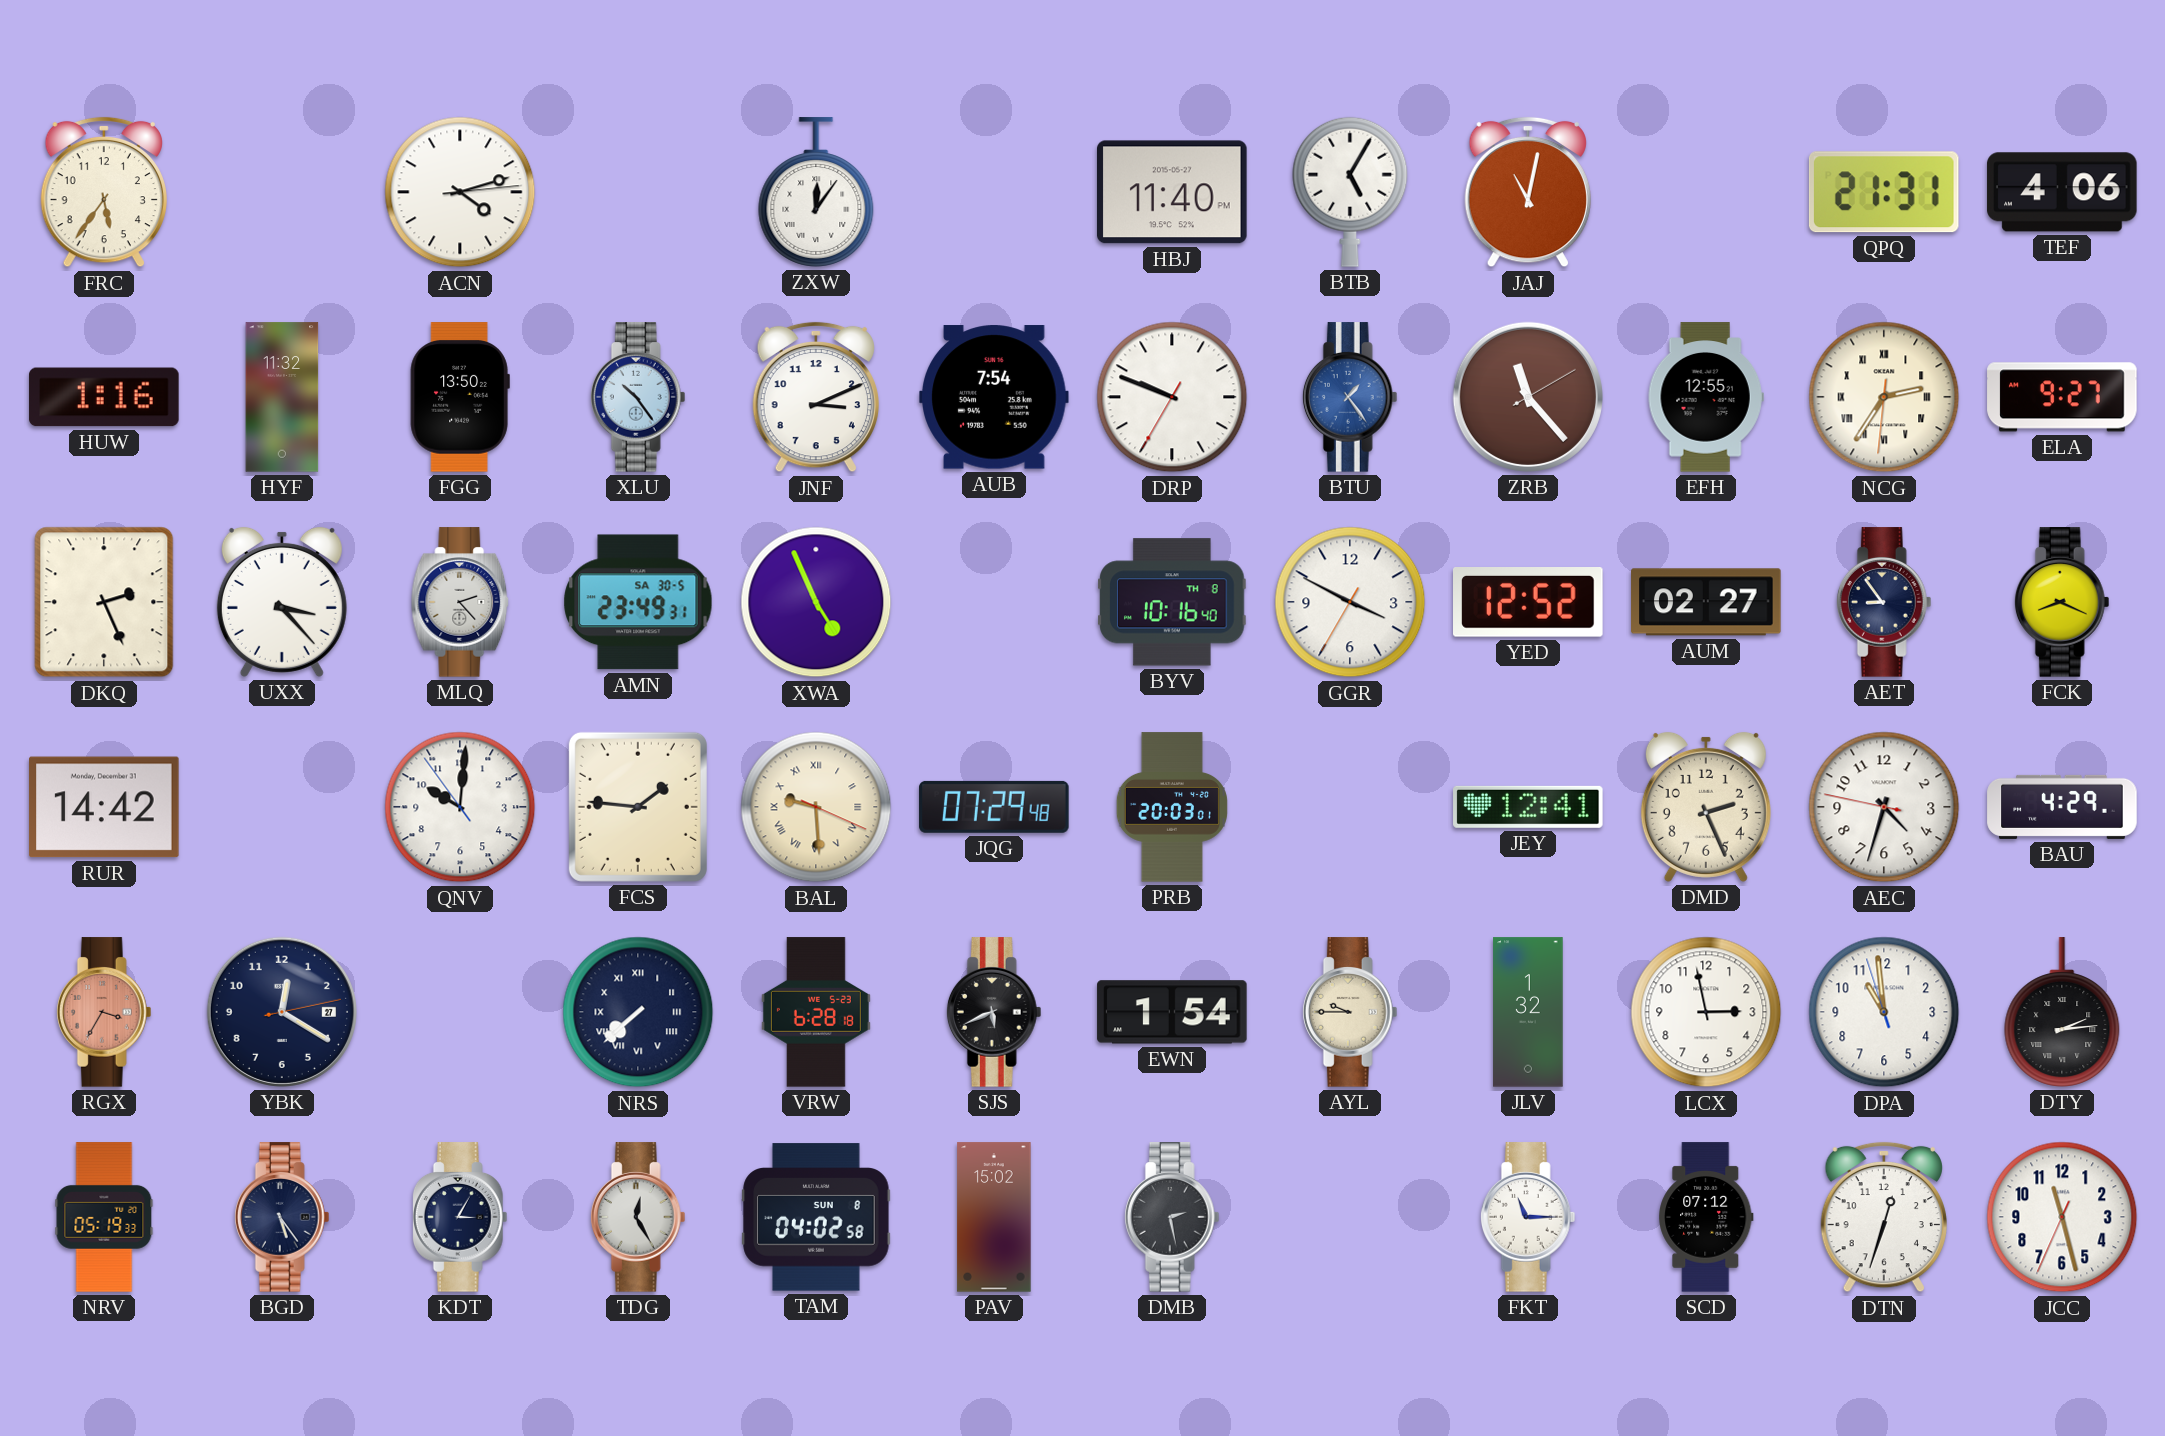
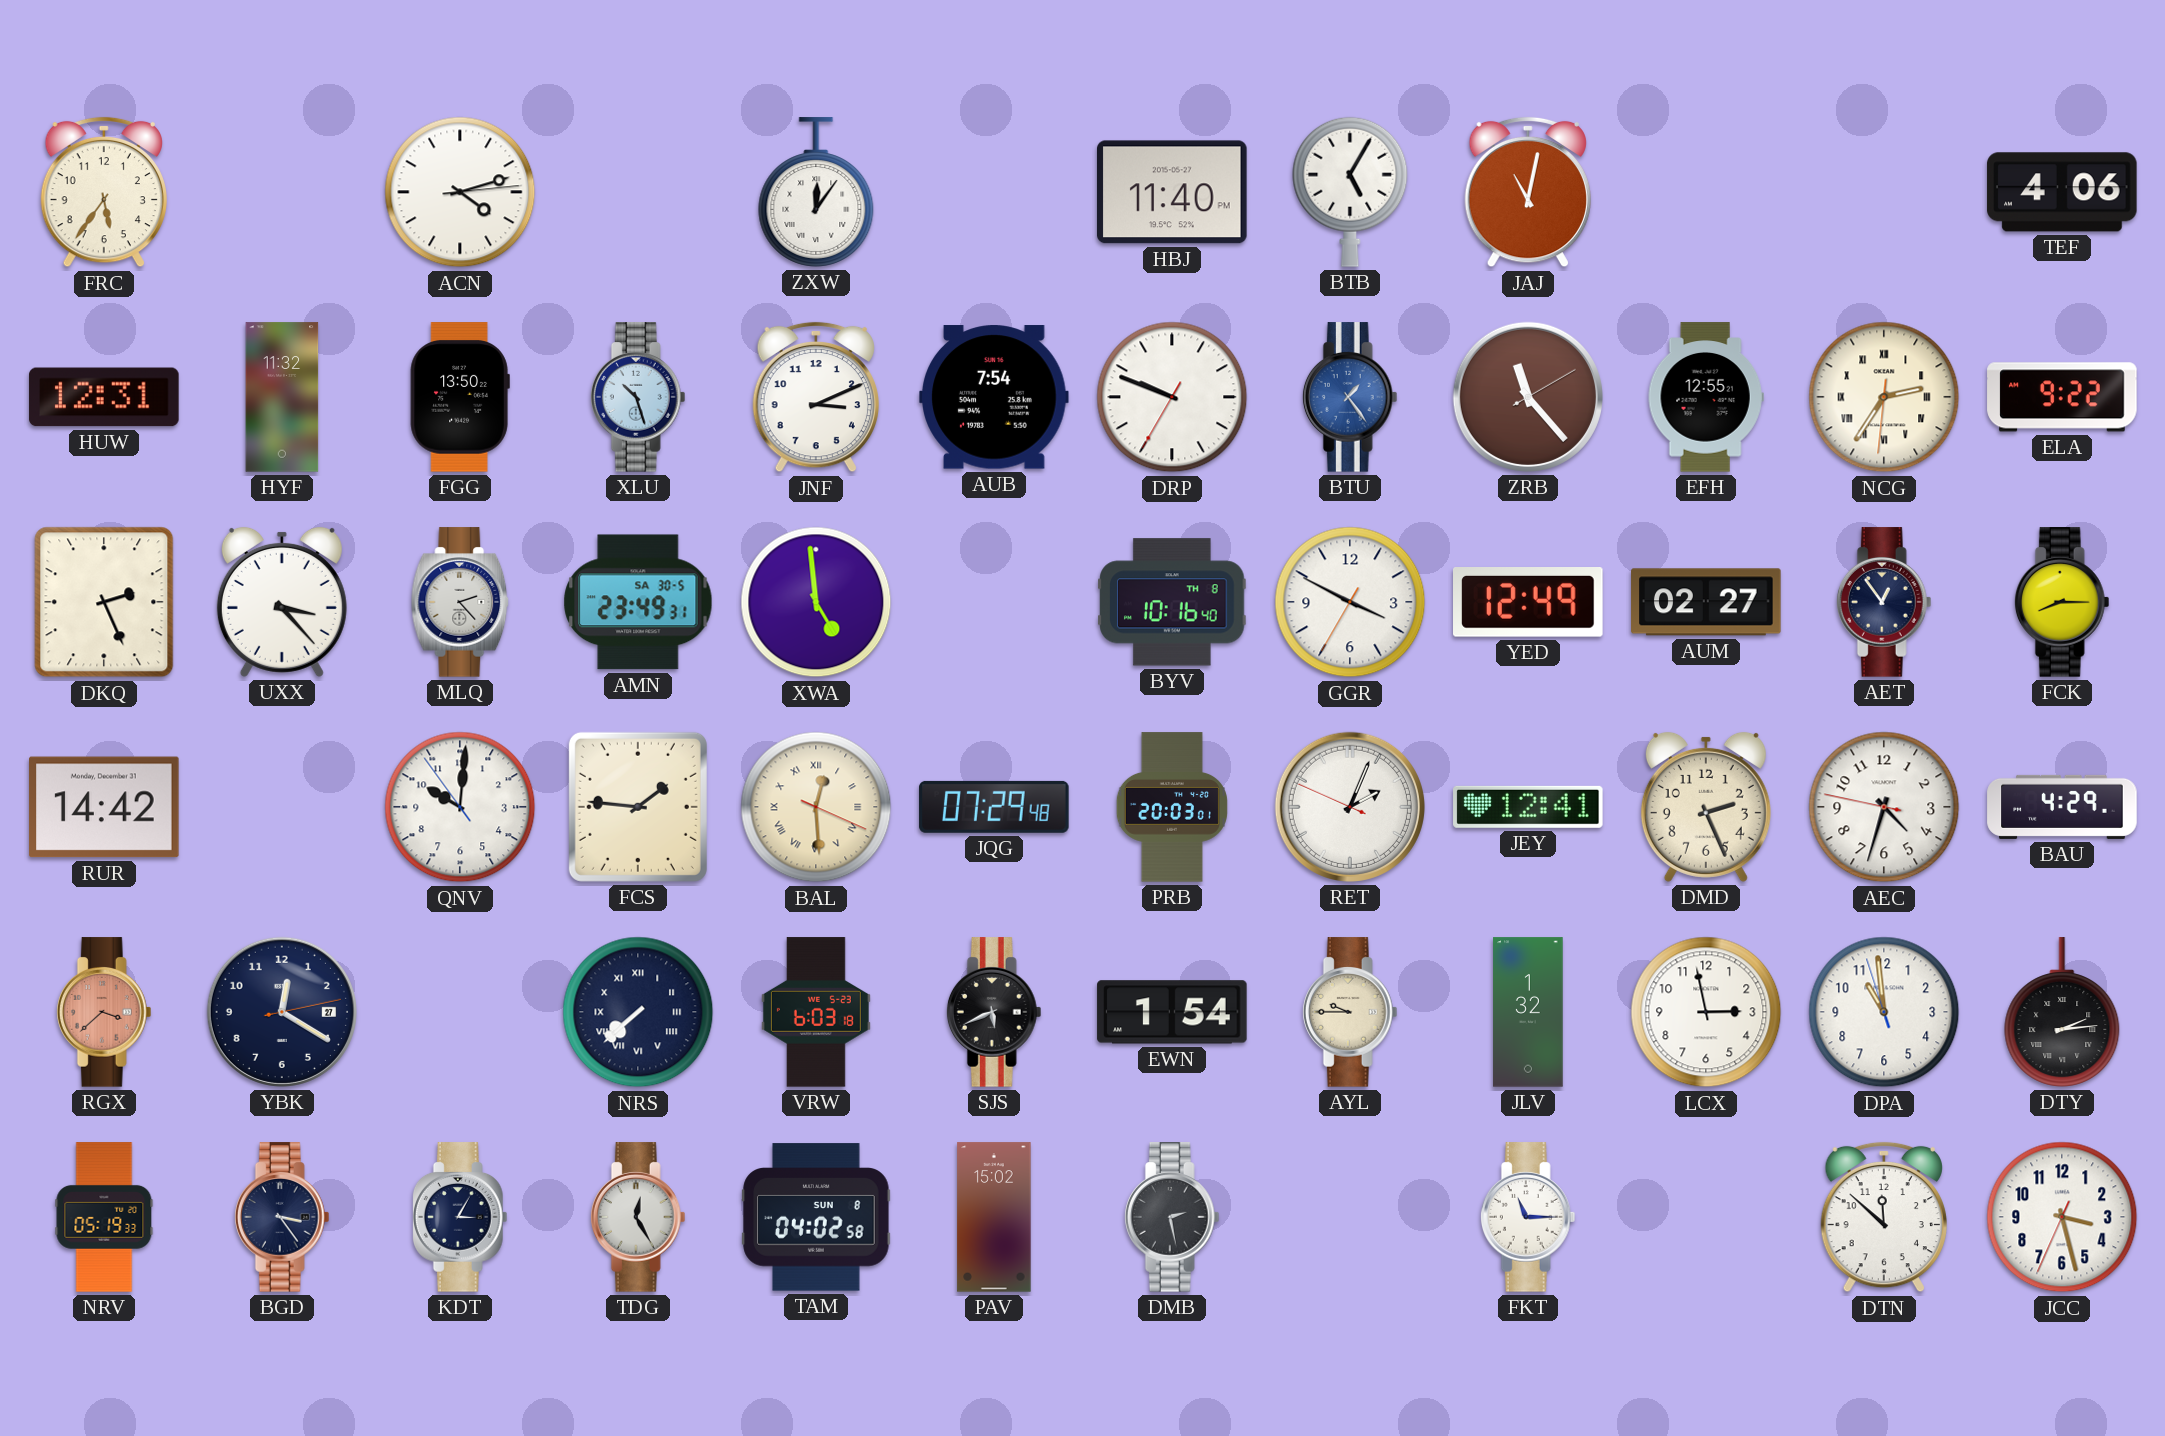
QPQ: 21:31 -> none
HUW: 1:16 -> 12:31
XLU: 10:24 -> 10:27
ELA: 9:27 -> 9:22
XWA: 4:56 -> 4:59
YED: 12:52 -> 12:49
AET: 8:54 -> 12:54
FCK: 8:19 -> 8:15
BAL: 9:29 -> 12:29
RET: none -> 2:03
RGX: 3:35 -> 3:38
VRW: 6:28 -> 6:03
BGD: 5:24 -> 3:24
SCD: 07:12 -> none
DTN: 12:33 -> 11:52
JCC: 11:27 -> 3:27
